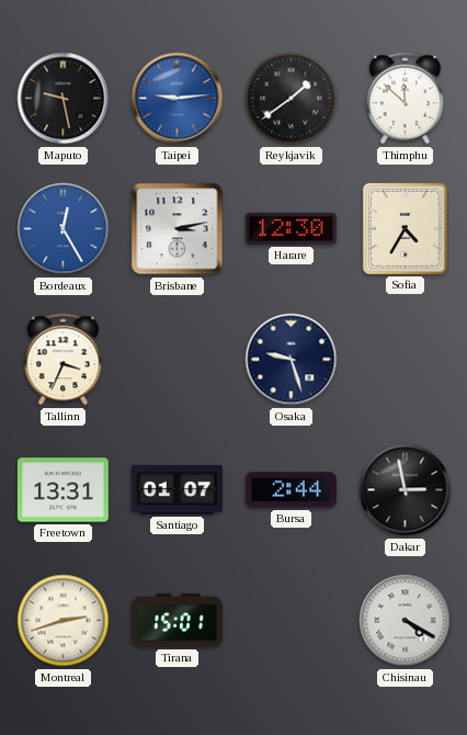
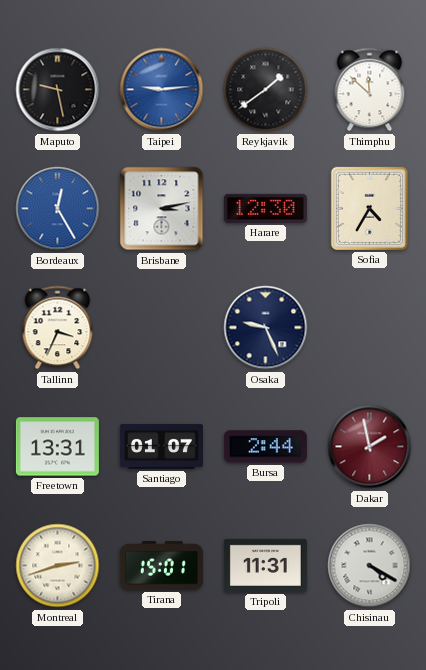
Osaka: 9:27 -> 9:26
Dakar: 2:58 -> 1:58
Dakar dial: black -> burgundy
Tripoli: none -> 11:31
